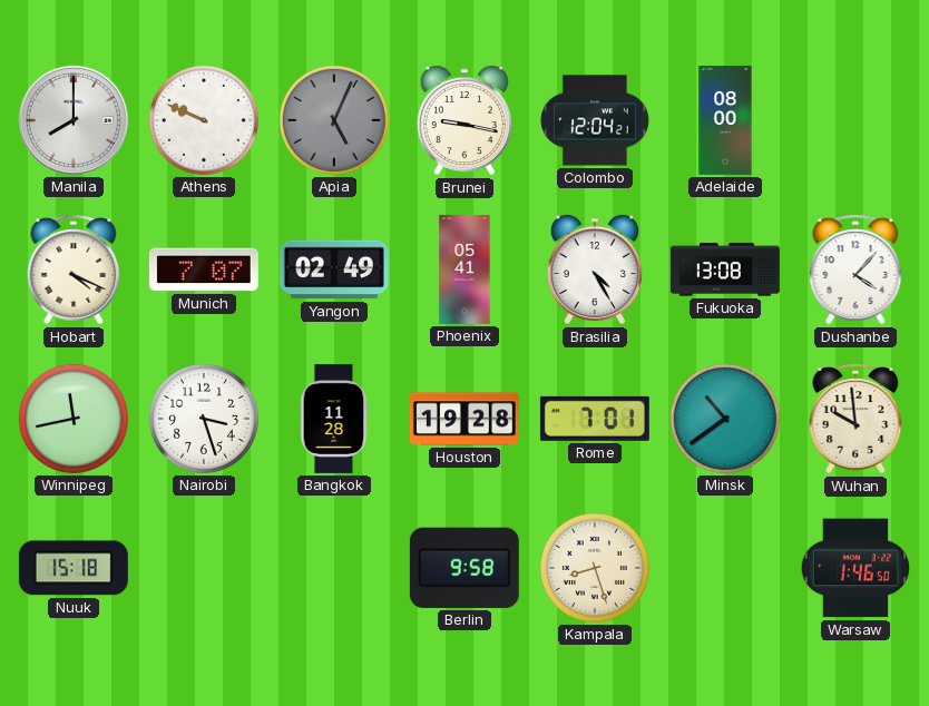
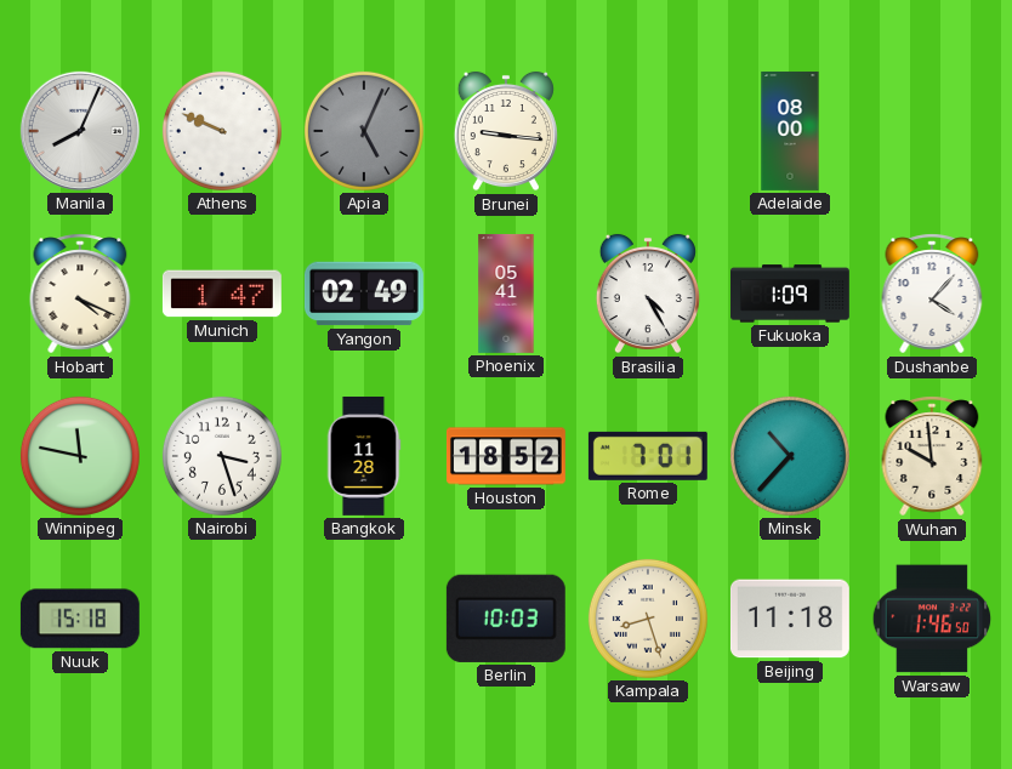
Manila: 8:00 -> 8:04
Brunei: 9:17 -> 9:16
Colombo: 12:04 -> none
Munich: 7:07 -> 1:47
Fukuoka: 13:08 -> 1:09
Winnipeg: 11:43 -> 11:47
Houston: 19:28 -> 18:52
Minsk: 10:39 -> 10:37
Berlin: 9:58 -> 10:03
Beijing: none -> 11:18
